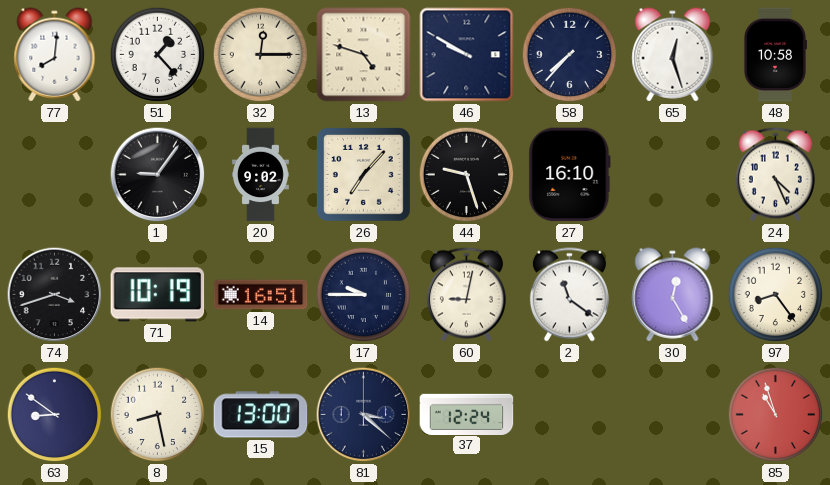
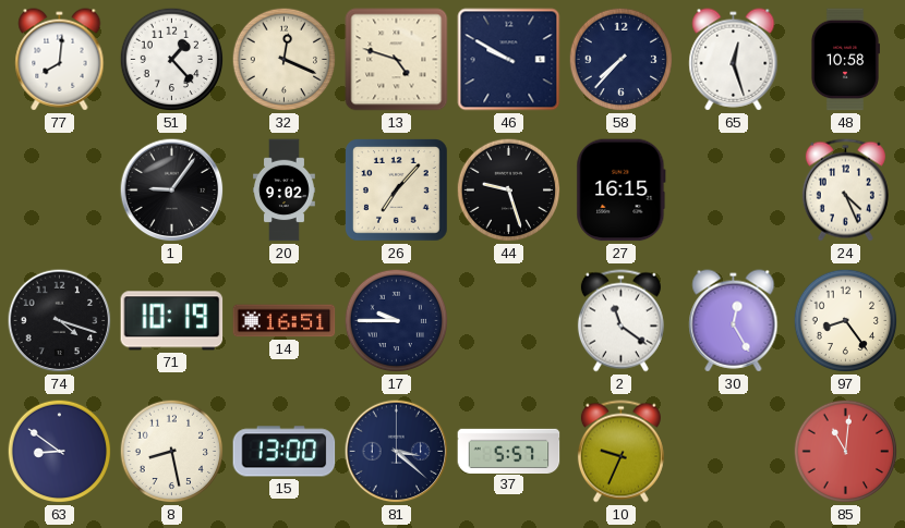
32: 12:15 -> 12:19
27: 16:10 -> 16:15
74: 3:42 -> 4:18
60: 9:02 -> none
37: 12:24 -> 5:57
10: none -> 9:34
85: 10:57 -> 11:01
